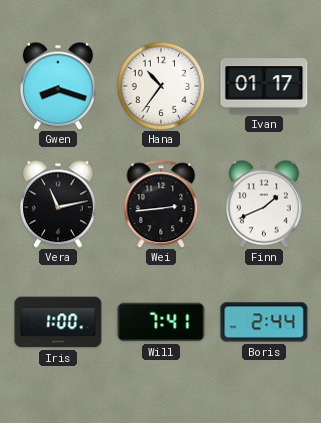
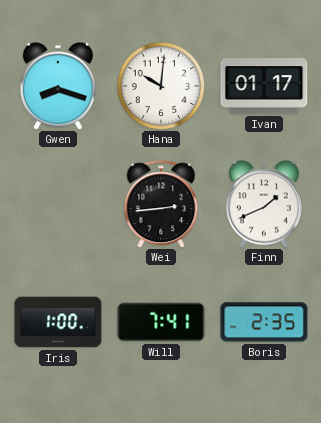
Hana: 10:36 -> 10:01
Vera: 11:13 -> none
Boris: 2:44 -> 2:35
